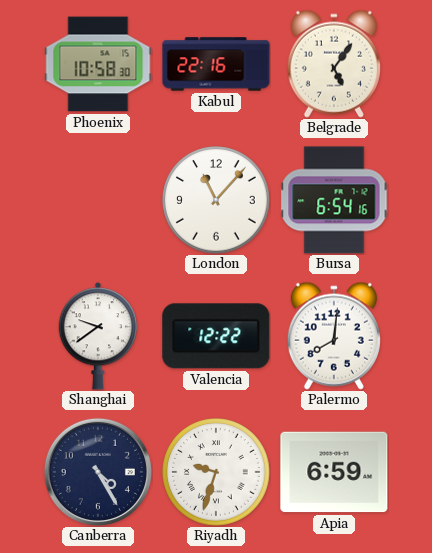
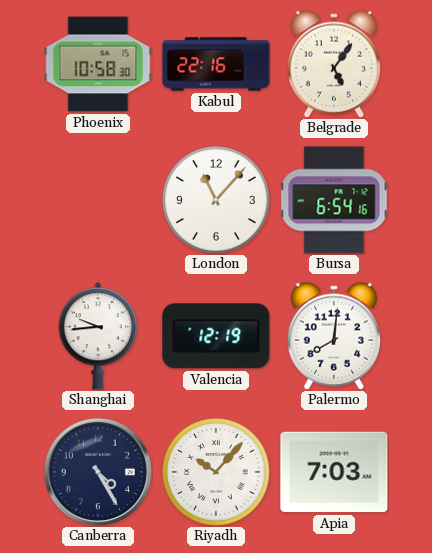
Shanghai: 9:39 -> 9:44
Valencia: 12:22 -> 12:19
Riyadh: 9:33 -> 10:07
Apia: 6:59 -> 7:03
